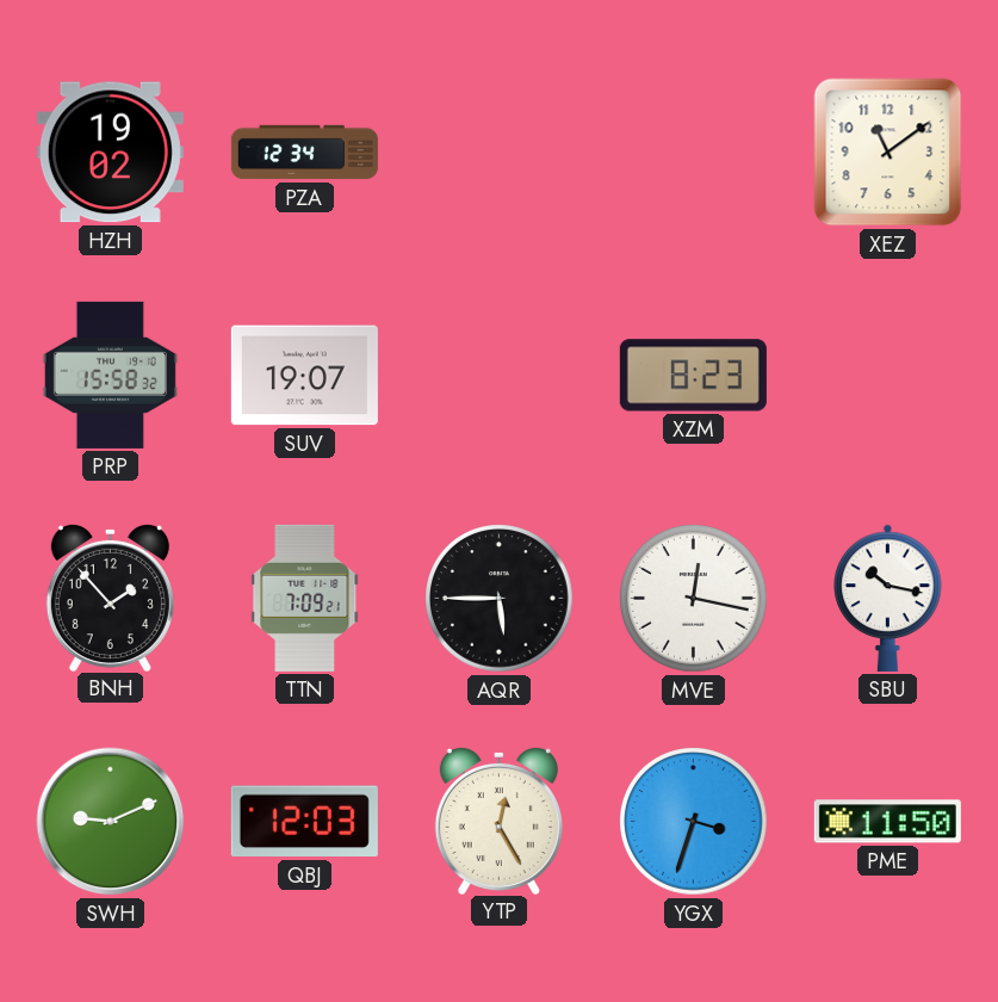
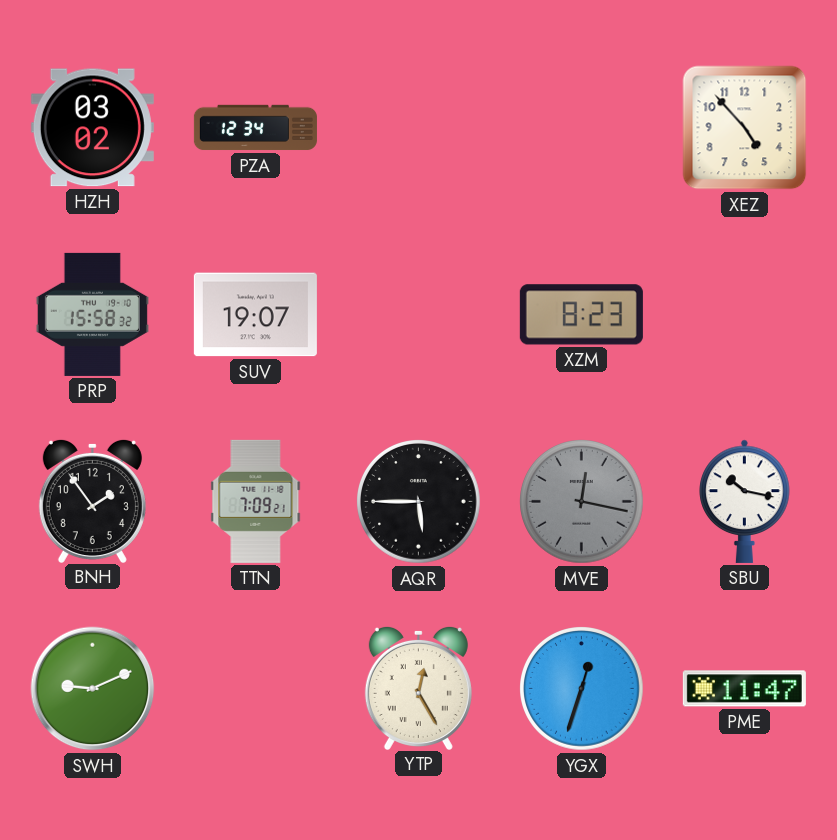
HZH: 19:02 -> 03:02
XEZ: 11:09 -> 4:53
BNH: 1:53 -> 1:54
MVE dial: white -> grey
QBJ: 12:03 -> none
YGX: 3:33 -> 12:33
PME: 11:50 -> 11:47
